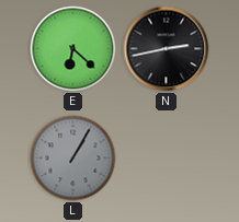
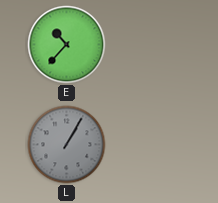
E: 6:22 -> 10:37
N: 2:43 -> none
